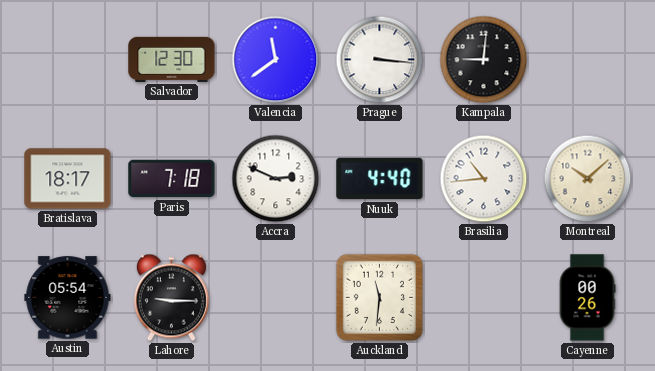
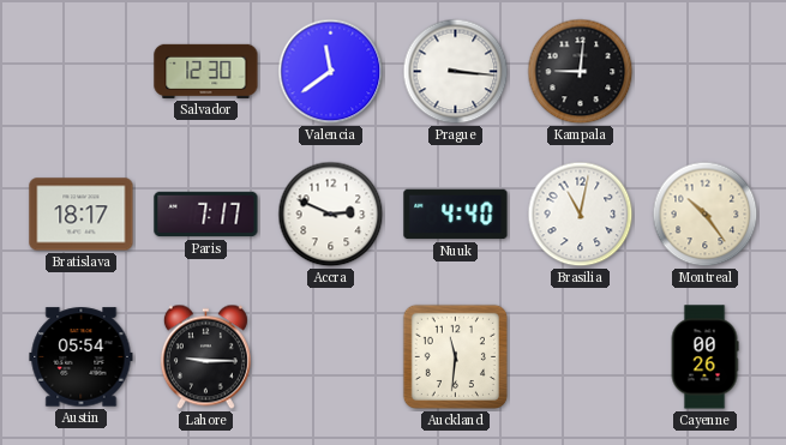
Paris: 7:18 -> 7:17
Brasilia: 10:44 -> 11:02
Montreal: 10:08 -> 10:24
